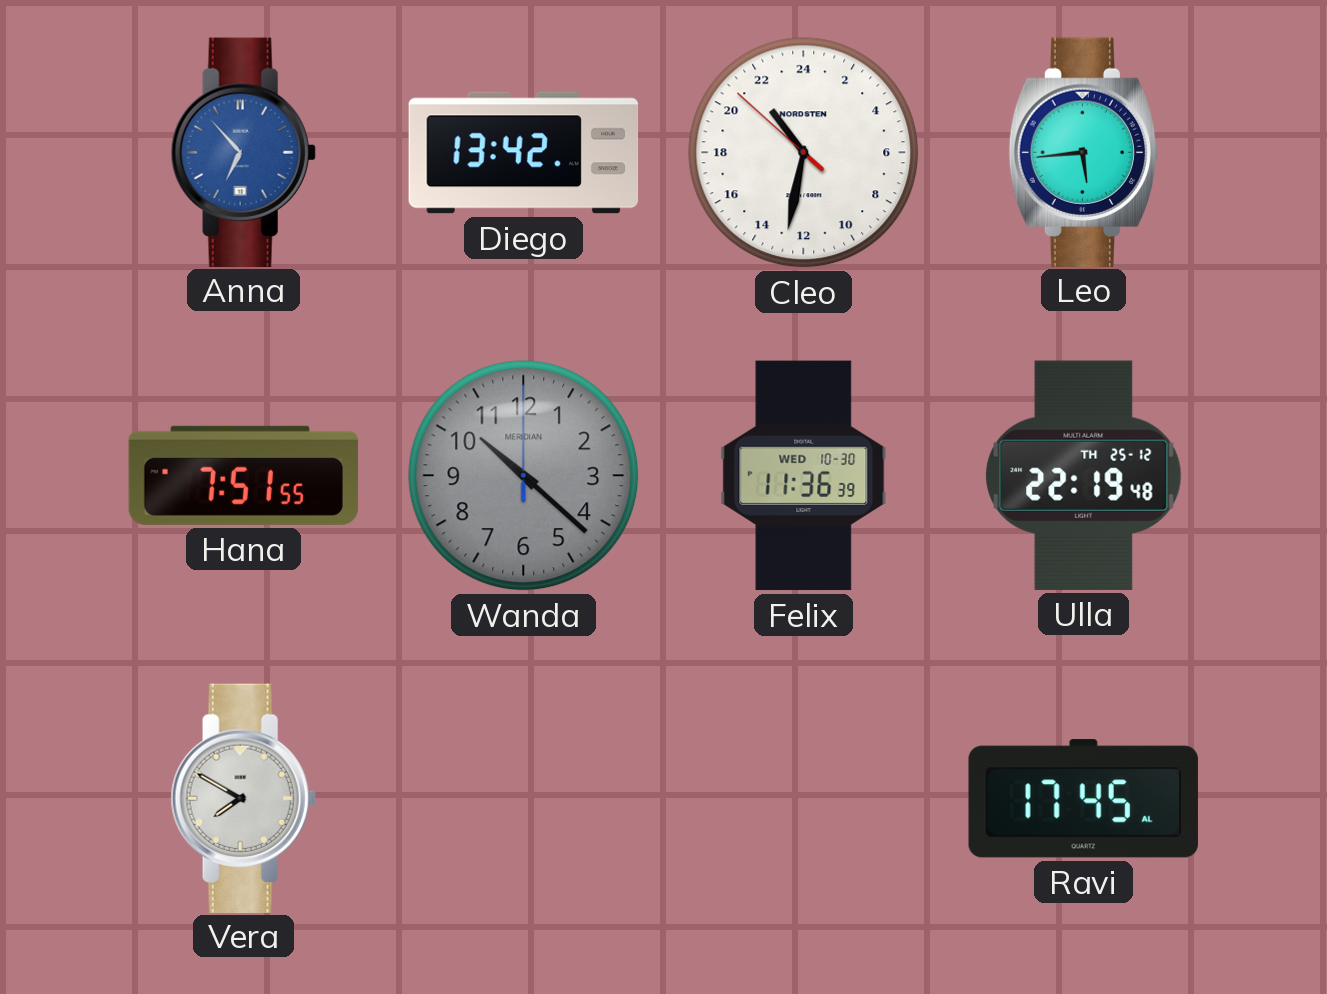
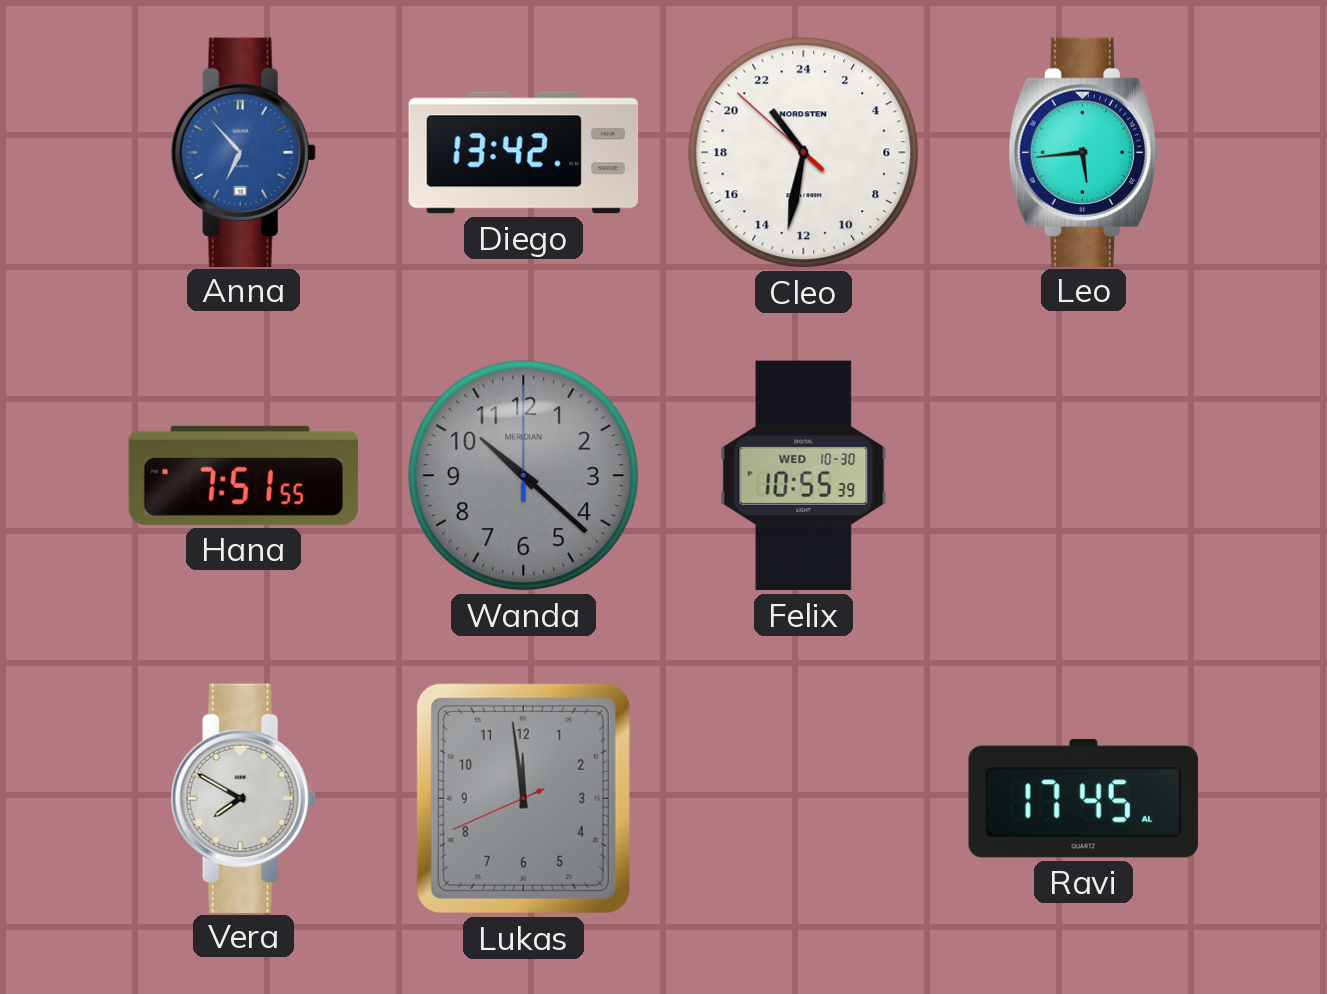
Felix: 11:36 -> 10:55
Ulla: 22:19 -> none
Lukas: none -> 11:58
